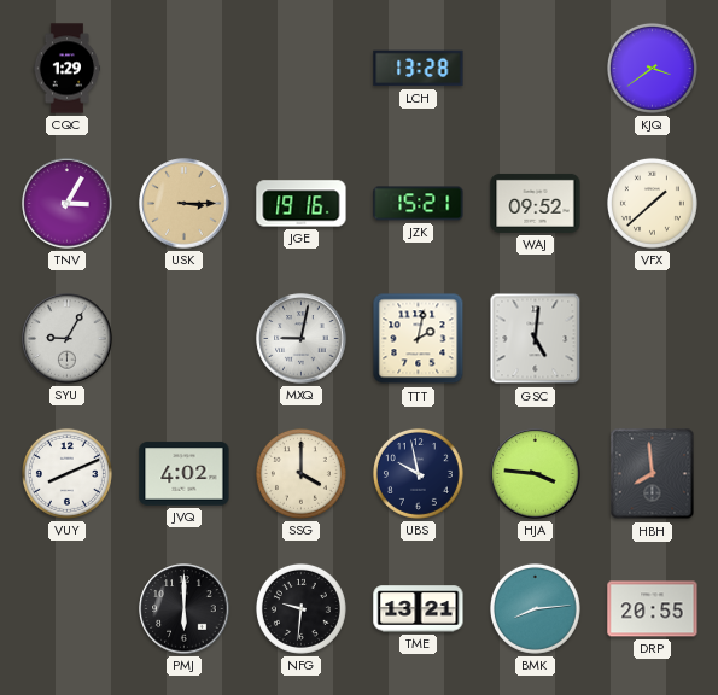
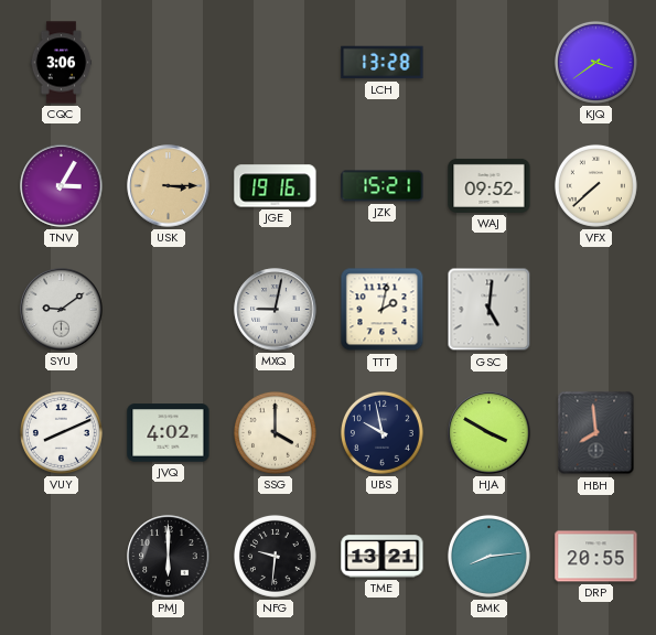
CQC: 1:29 -> 3:06
VFX: 1:38 -> 7:38
SYU: 9:05 -> 9:09
HJA: 3:46 -> 3:50
